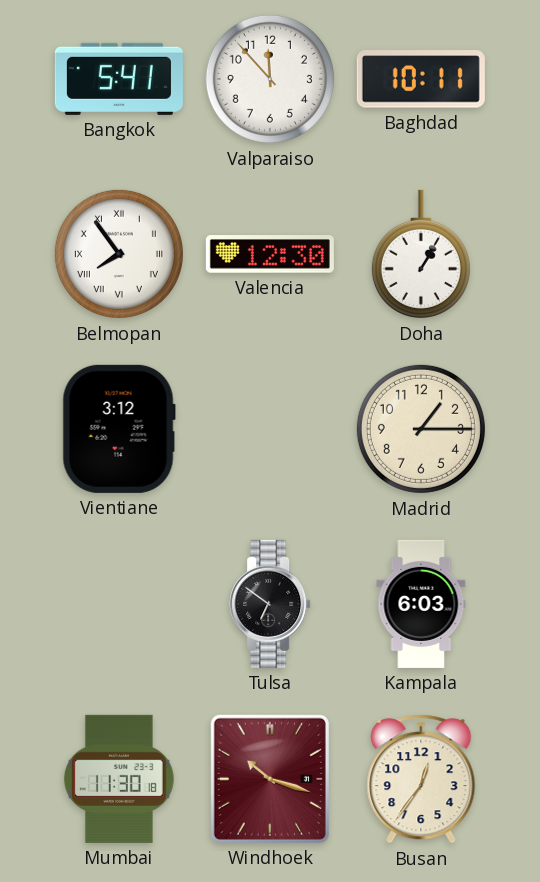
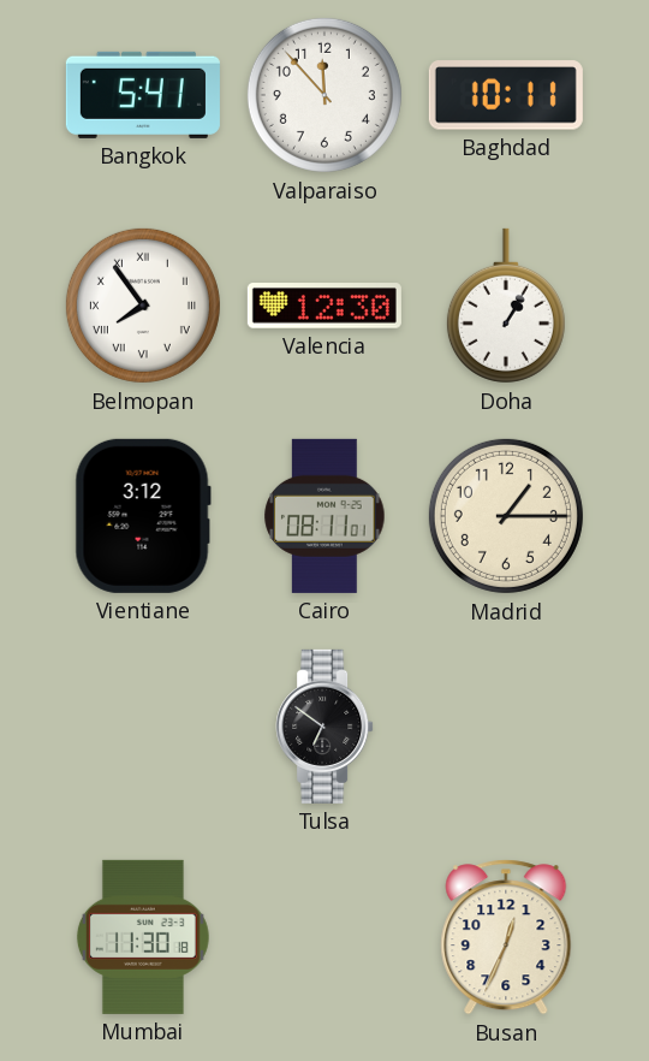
Cairo: none -> 08:11
Kampala: 6:03 -> none
Windhoek: 10:18 -> none
Busan: 12:36 -> 12:34
